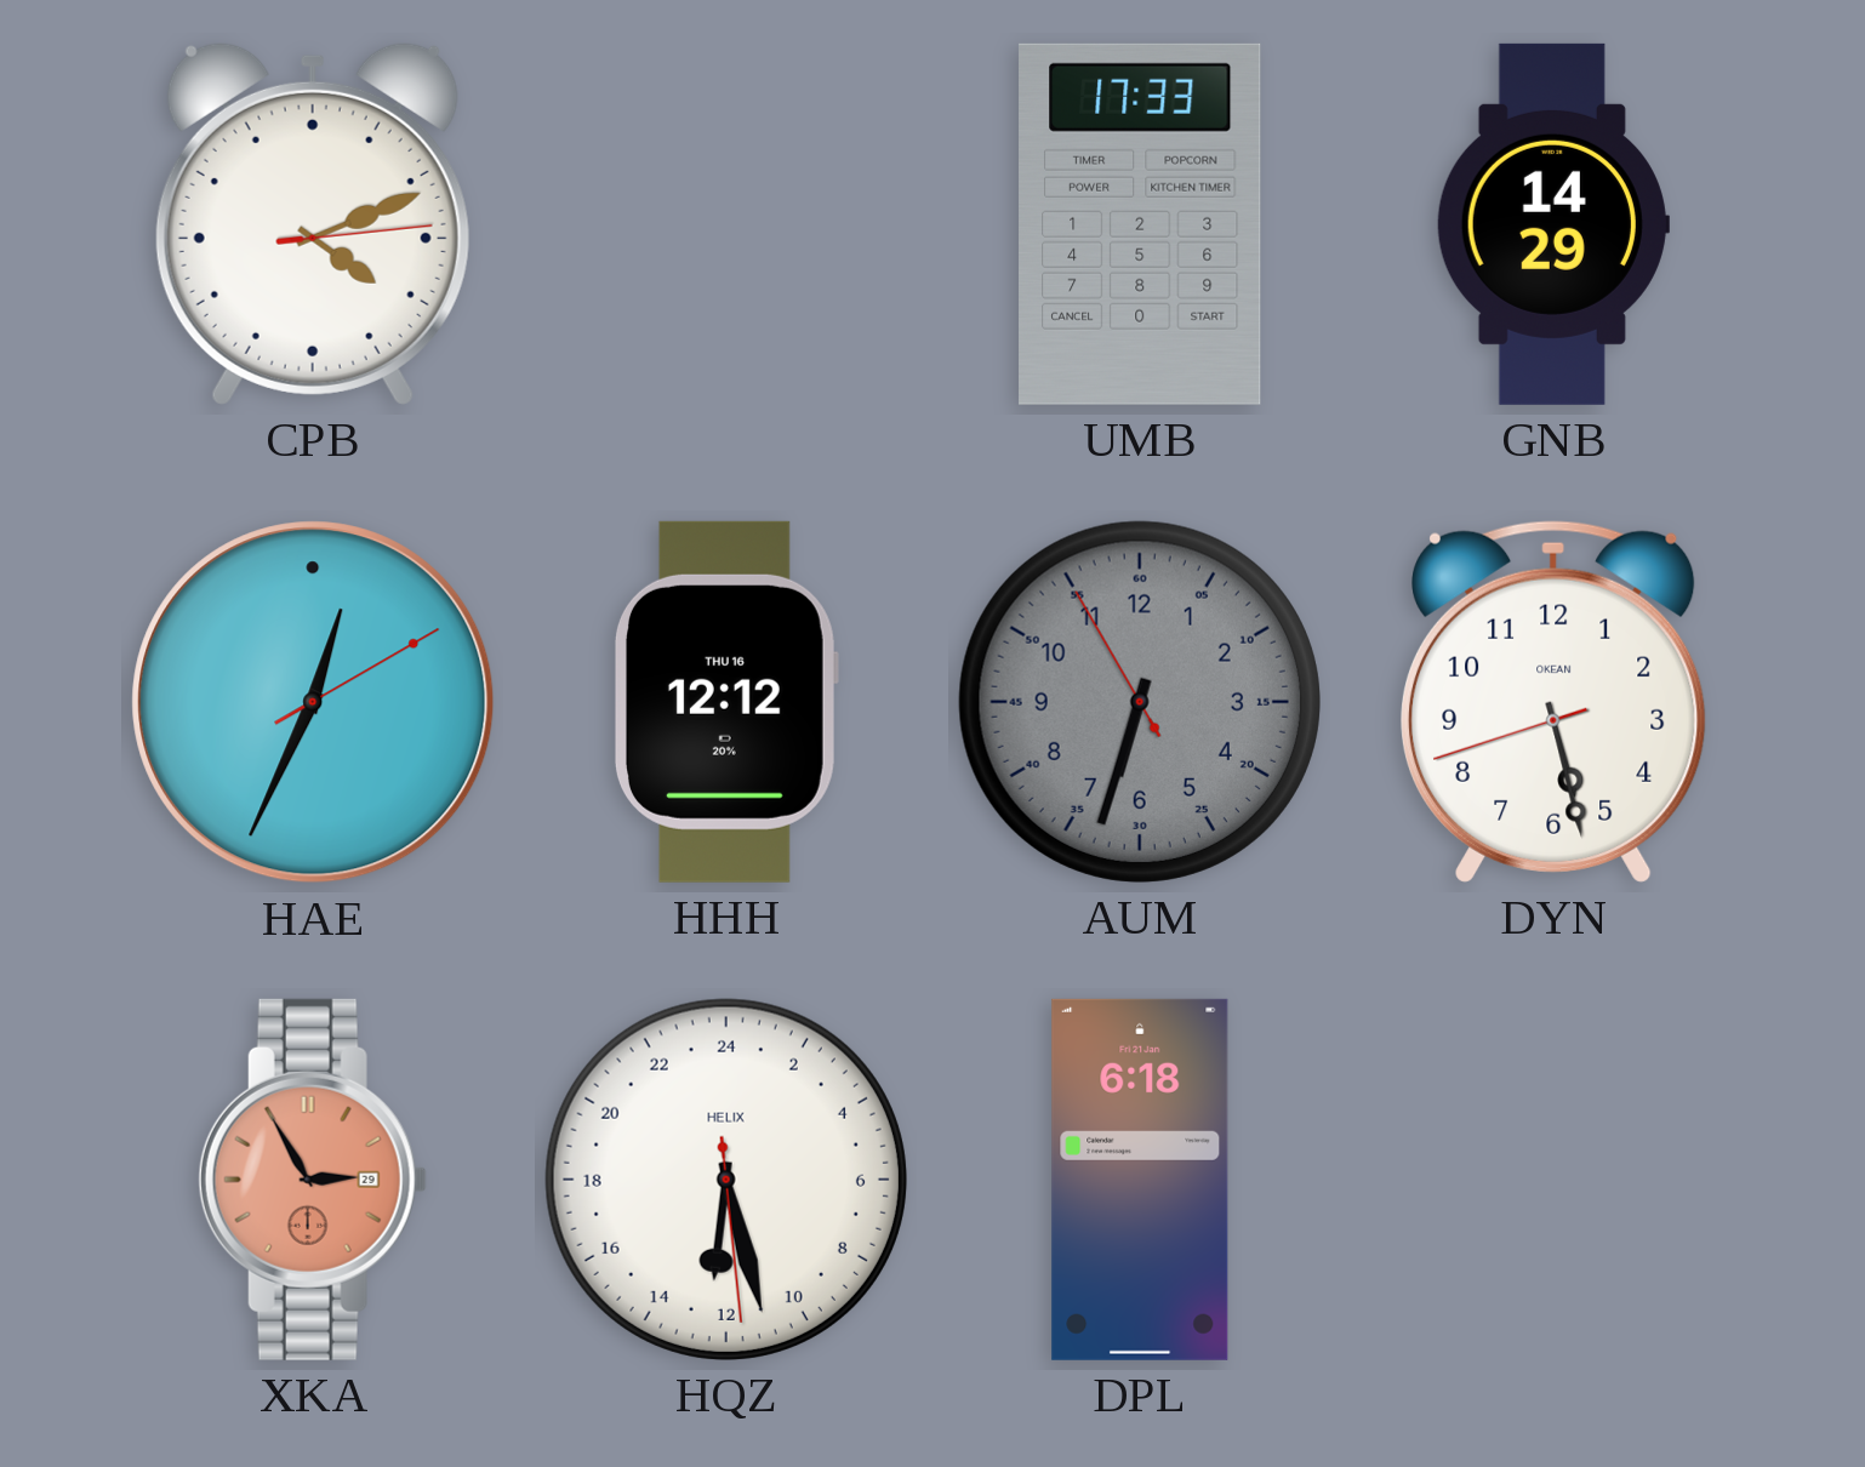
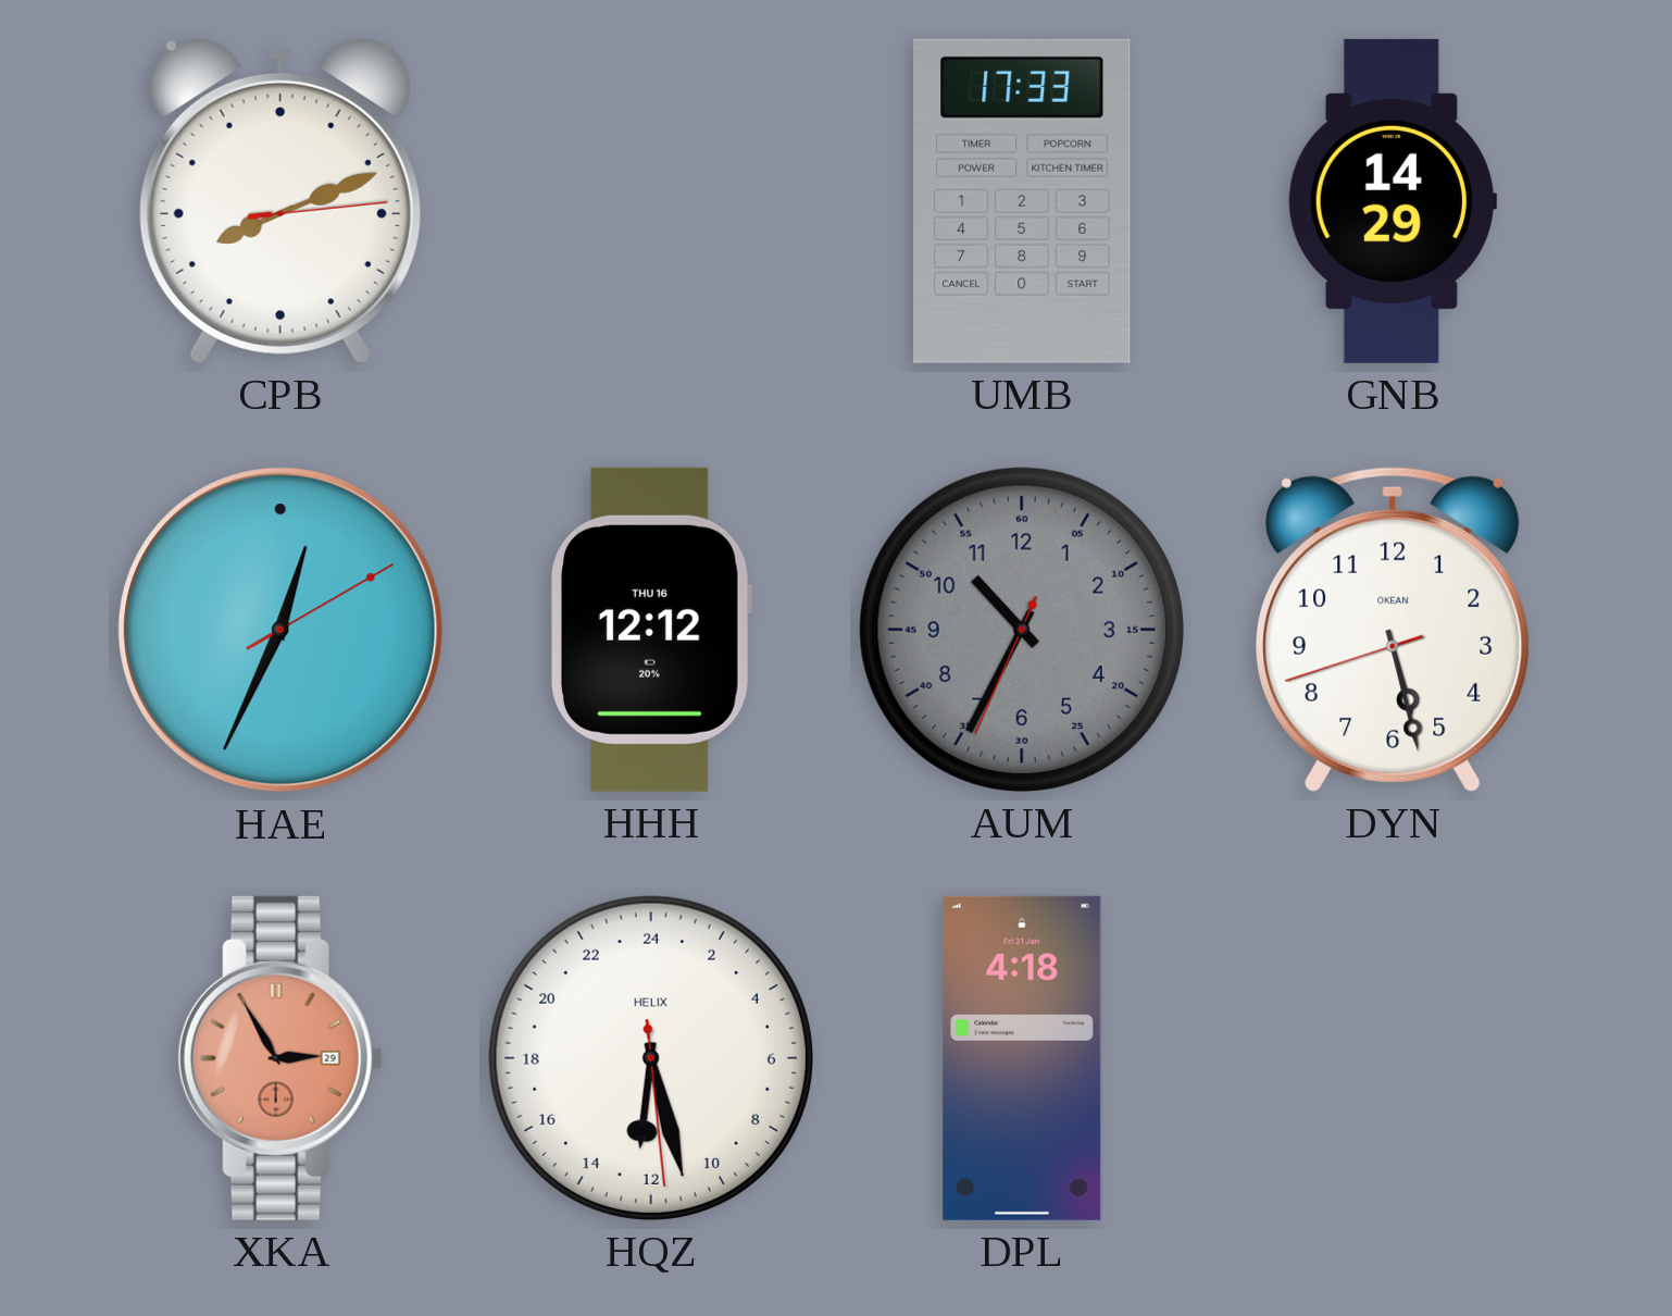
CPB: 4:11 -> 8:11
AUM: 6:32 -> 10:34
DPL: 6:18 -> 4:18
